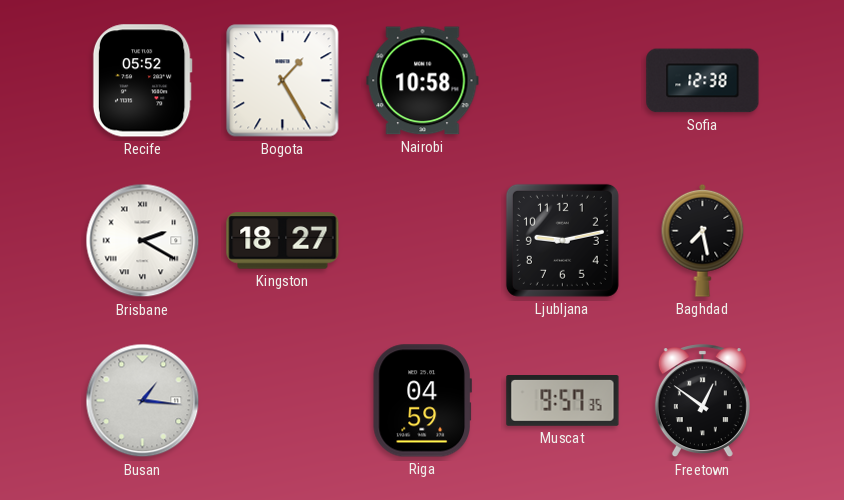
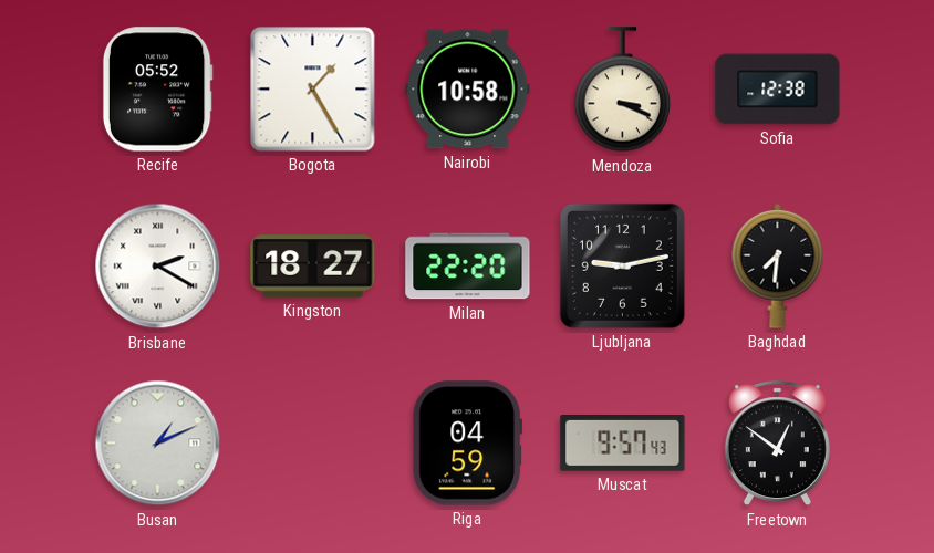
Mendoza: none -> 3:19
Milan: none -> 22:20
Baghdad: 7:28 -> 7:31
Busan: 1:16 -> 1:11
Muscat: 9:57:35 -> 9:57:43
